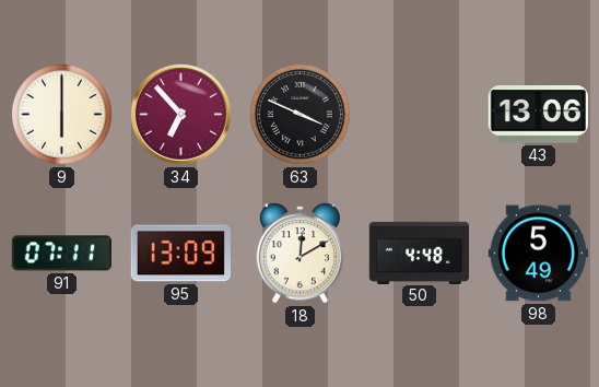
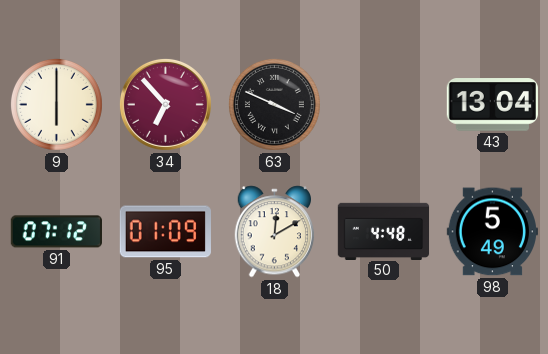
43: 13:06 -> 13:04
91: 07:11 -> 07:12
95: 13:09 -> 01:09
